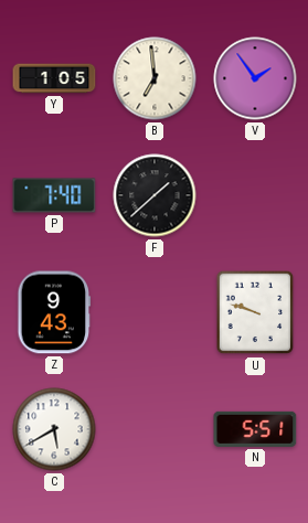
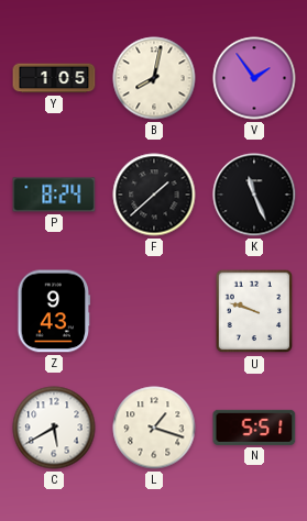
B: 6:59 -> 8:02
P: 7:40 -> 8:24
K: none -> 11:26
L: none -> 1:18
